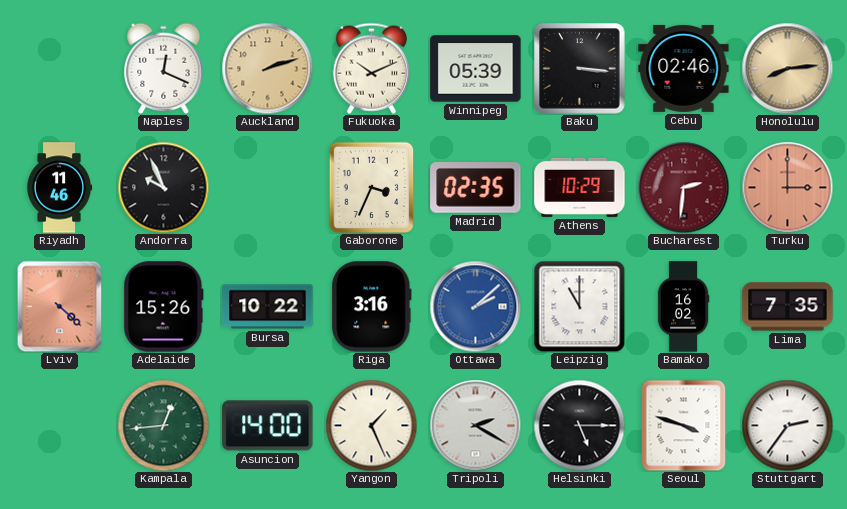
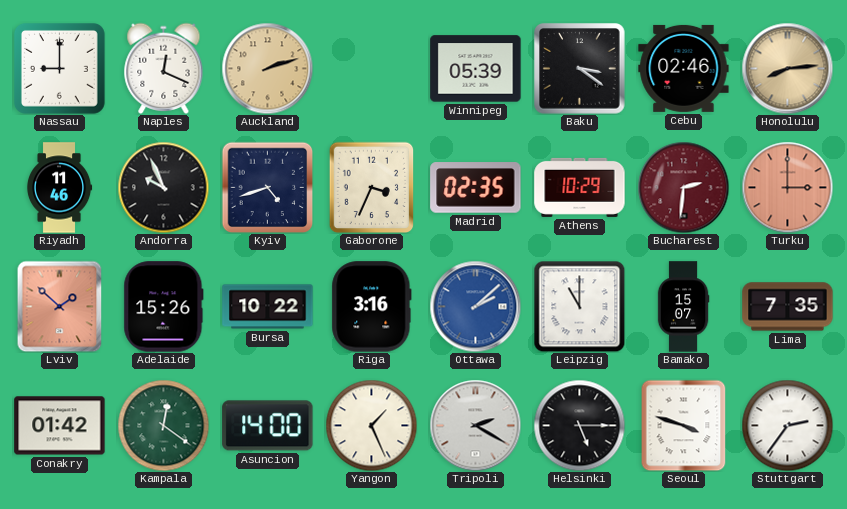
Nassau: none -> 9:00
Fukuoka: 10:11 -> none
Baku: 3:16 -> 3:21
Kyiv: none -> 4:42
Lviv: 4:22 -> 1:52
Bamako: 16:02 -> 15:07
Conakry: none -> 01:42
Kampala: 12:44 -> 12:21
